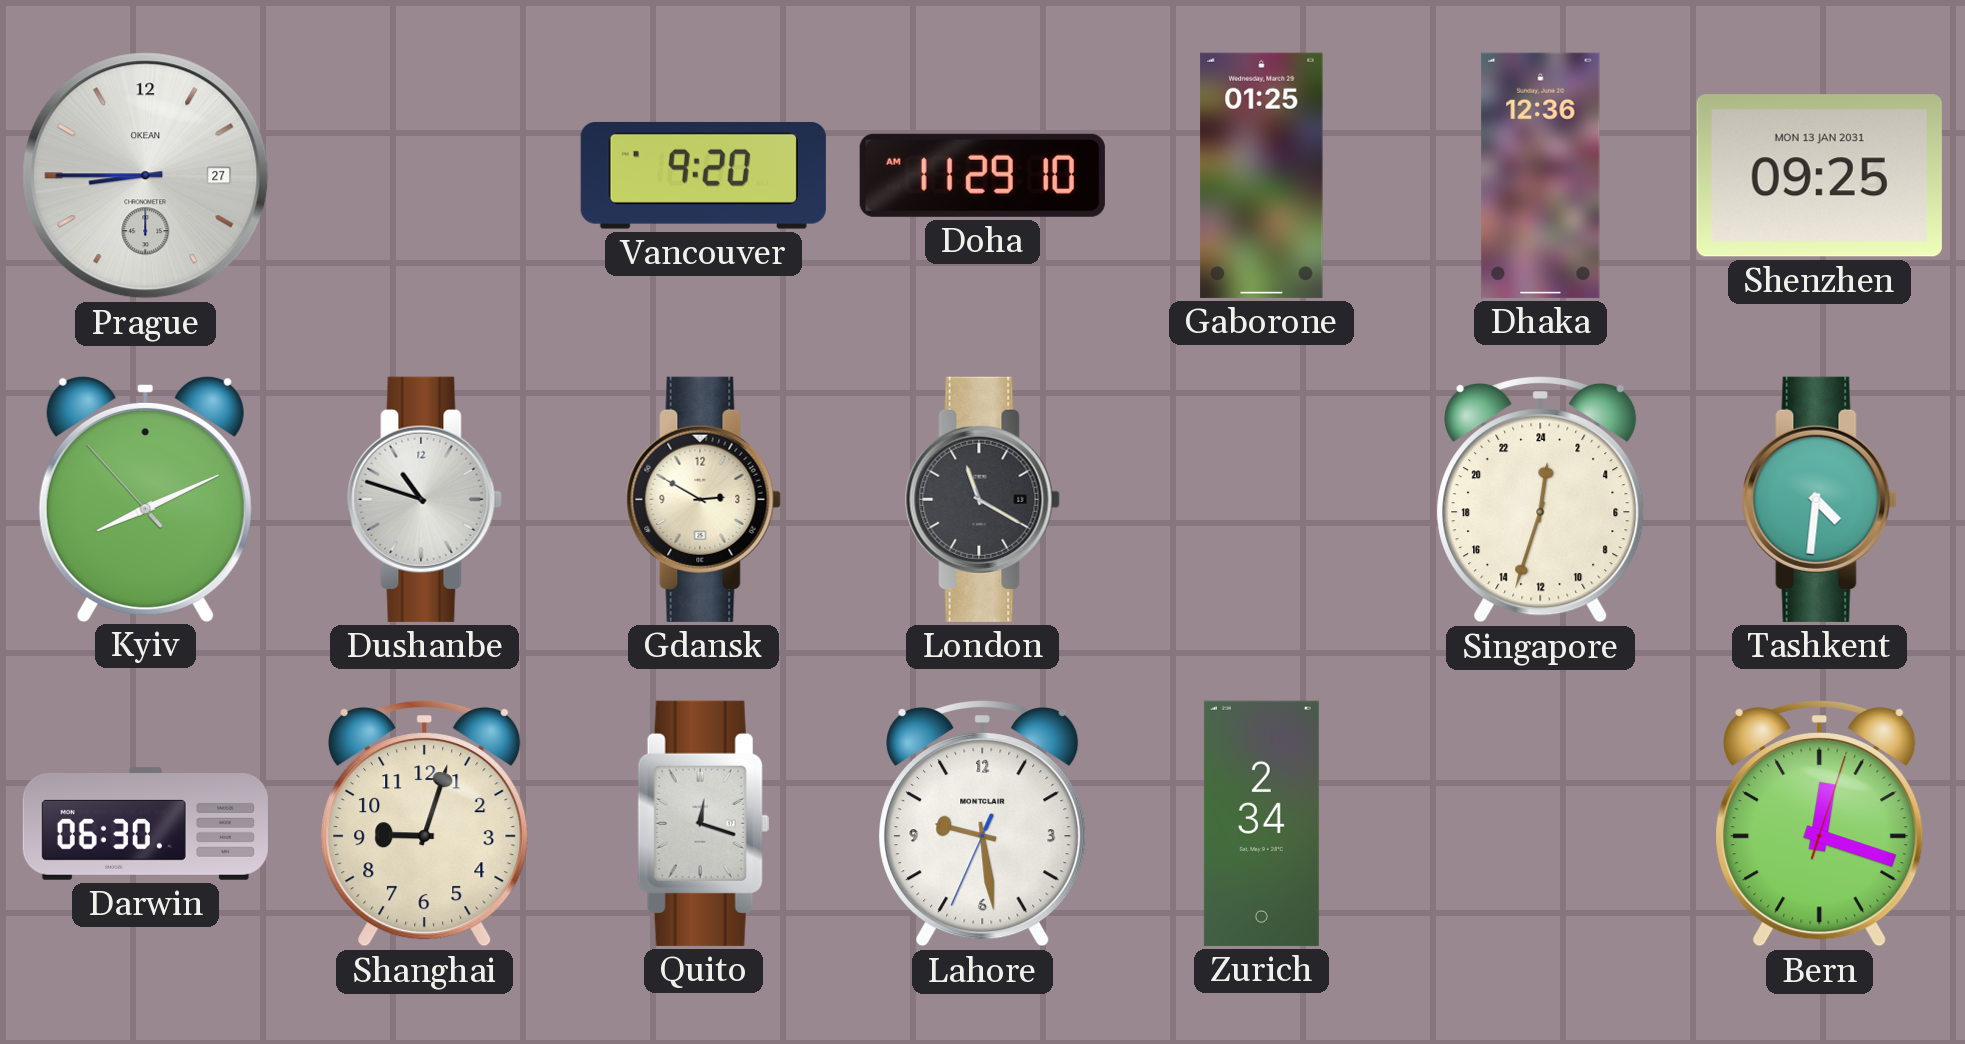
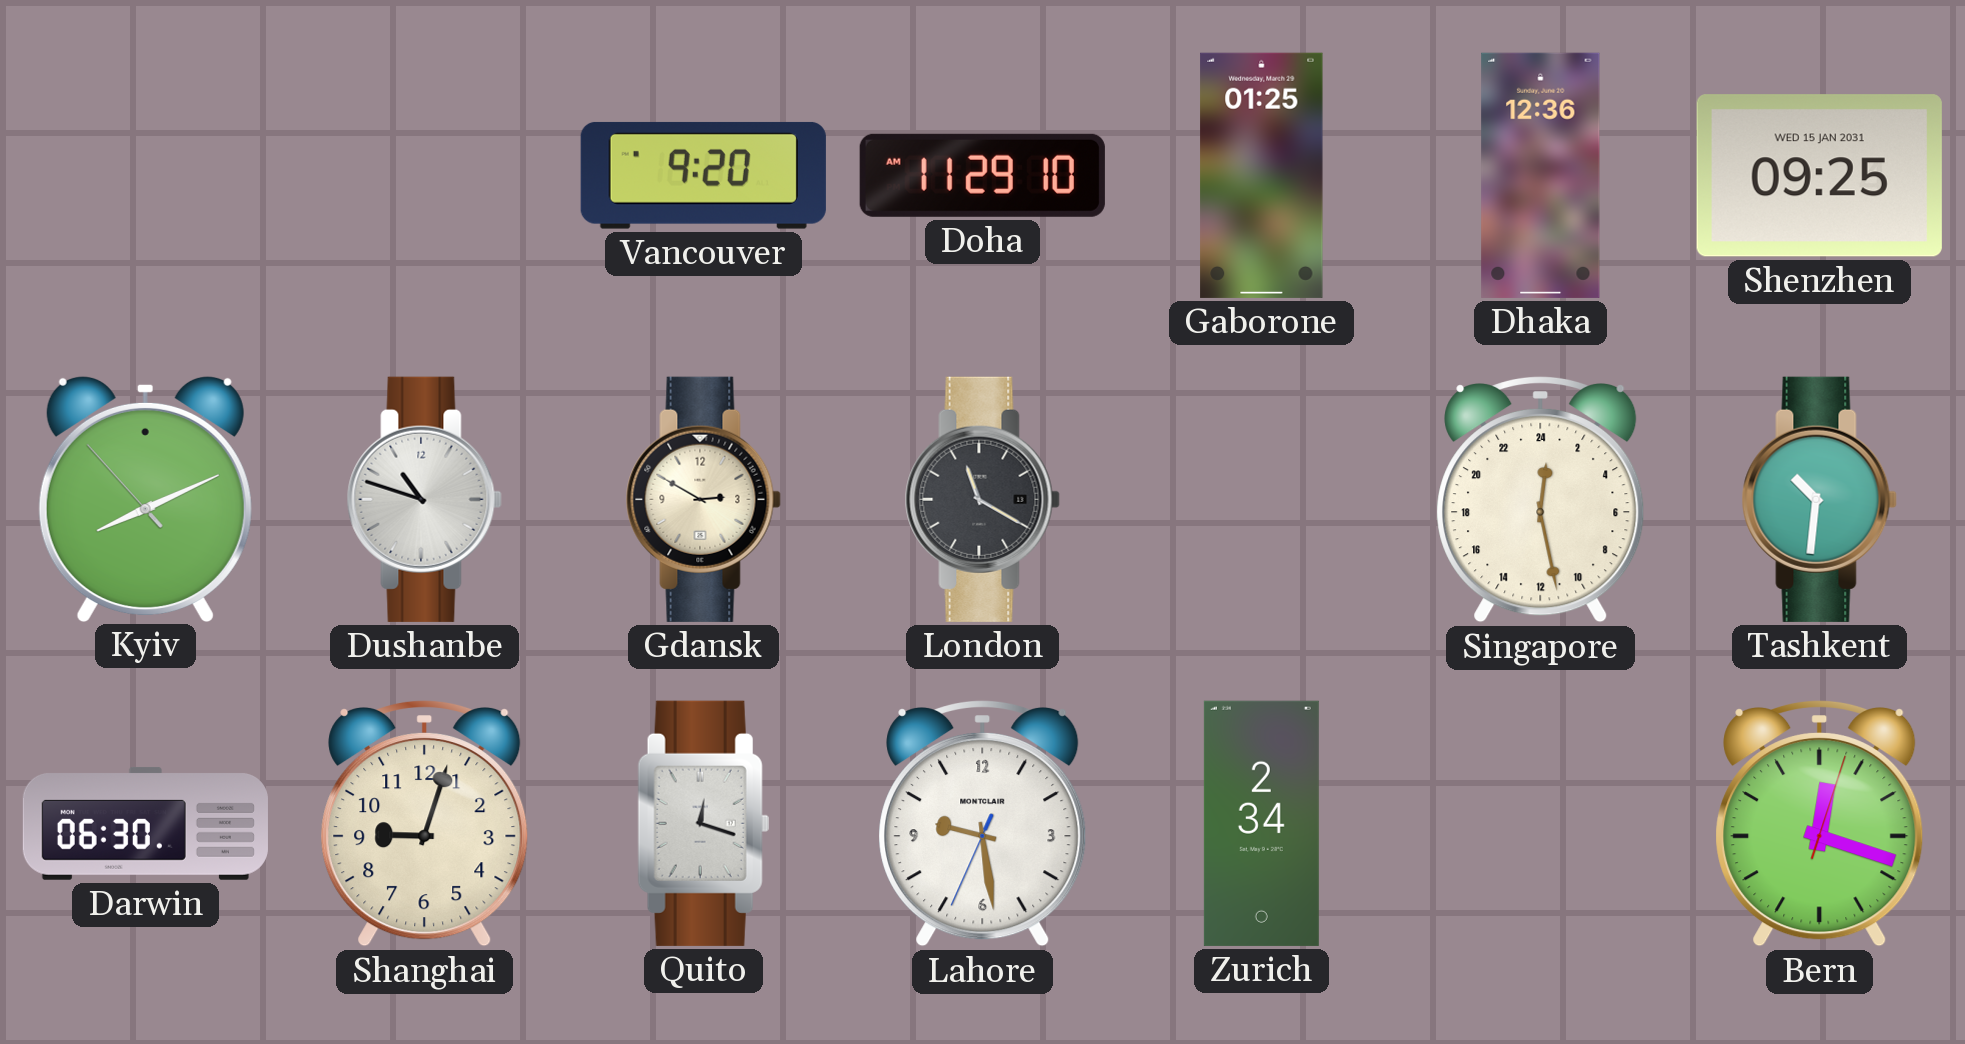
Prague: 8:45 -> none
Shenzhen date: MON 13 JAN 2031 -> WED 15 JAN 2031
Singapore: 0:33 -> 0:28
Tashkent: 4:31 -> 10:31
